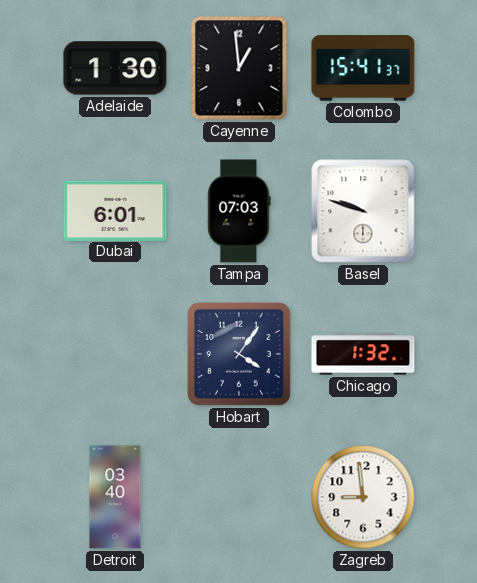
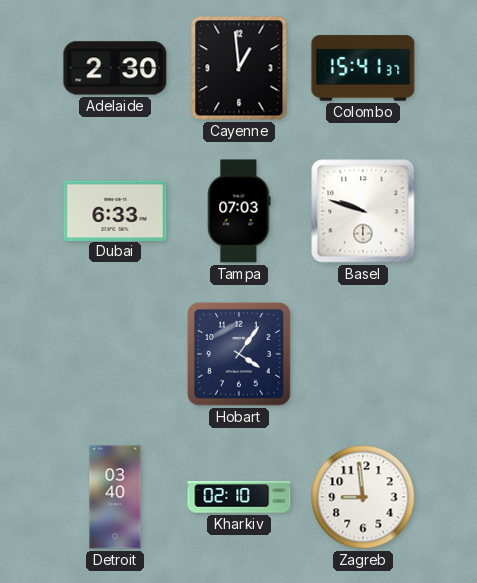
Adelaide: 1:30 -> 2:30
Dubai: 6:01 -> 6:33
Chicago: 1:32 -> none
Kharkiv: none -> 02:10
